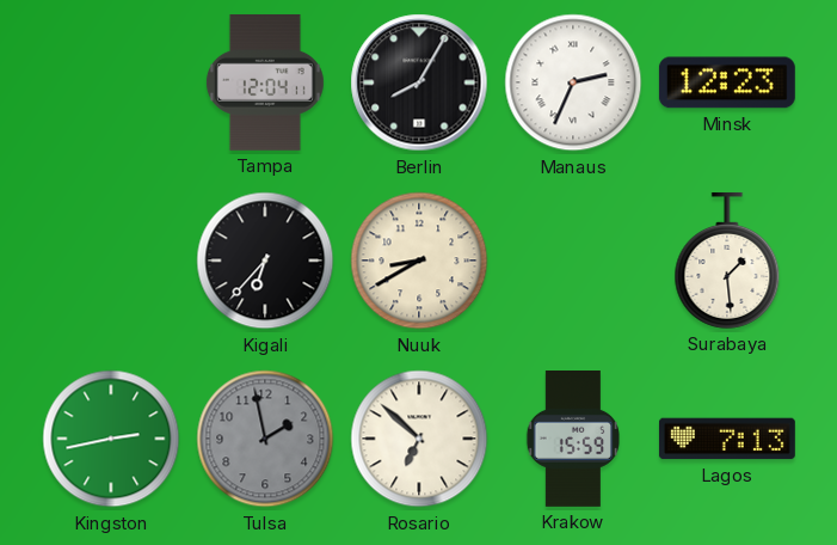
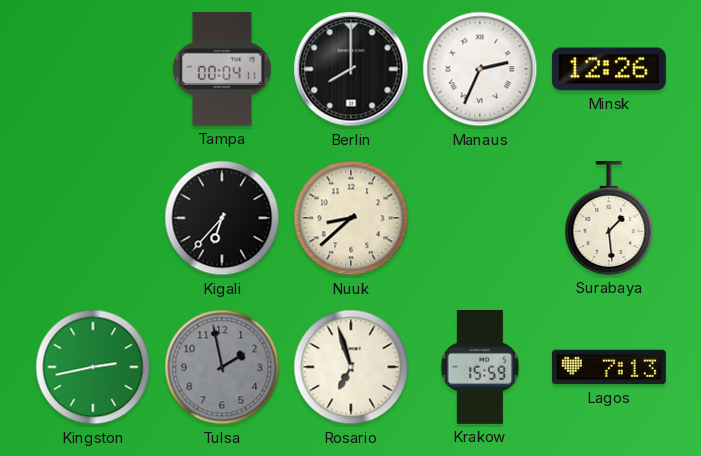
Tampa: 12:04 -> 00:04
Berlin: 8:05 -> 8:00
Minsk: 12:23 -> 12:26
Nuuk: 8:40 -> 8:38
Rosario: 6:52 -> 6:57
